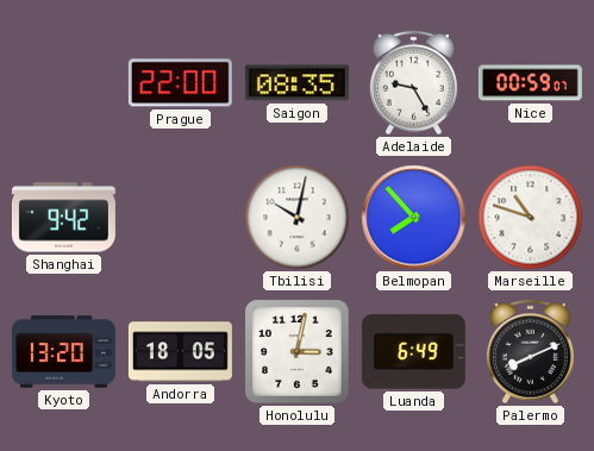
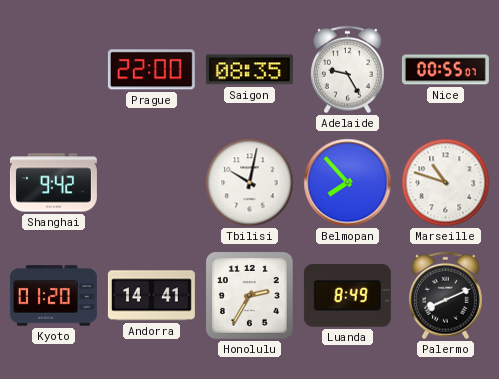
Nice: 00:59 -> 00:55
Kyoto: 13:20 -> 01:20
Andorra: 18:05 -> 14:41
Honolulu: 3:02 -> 2:35
Luanda: 6:49 -> 8:49
